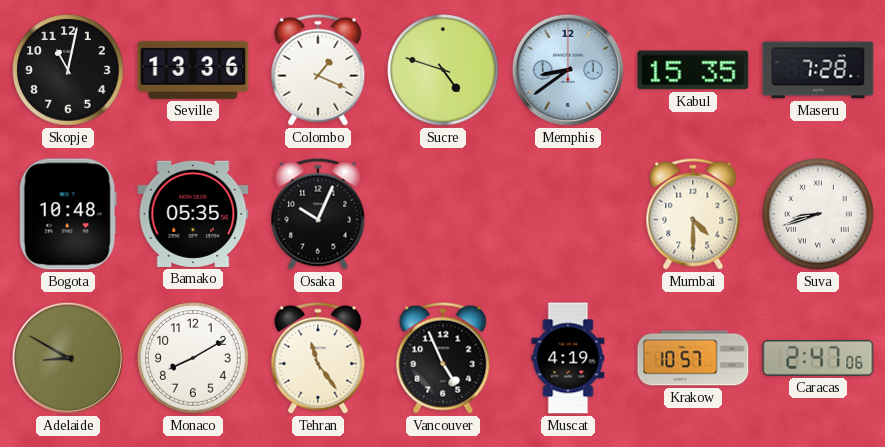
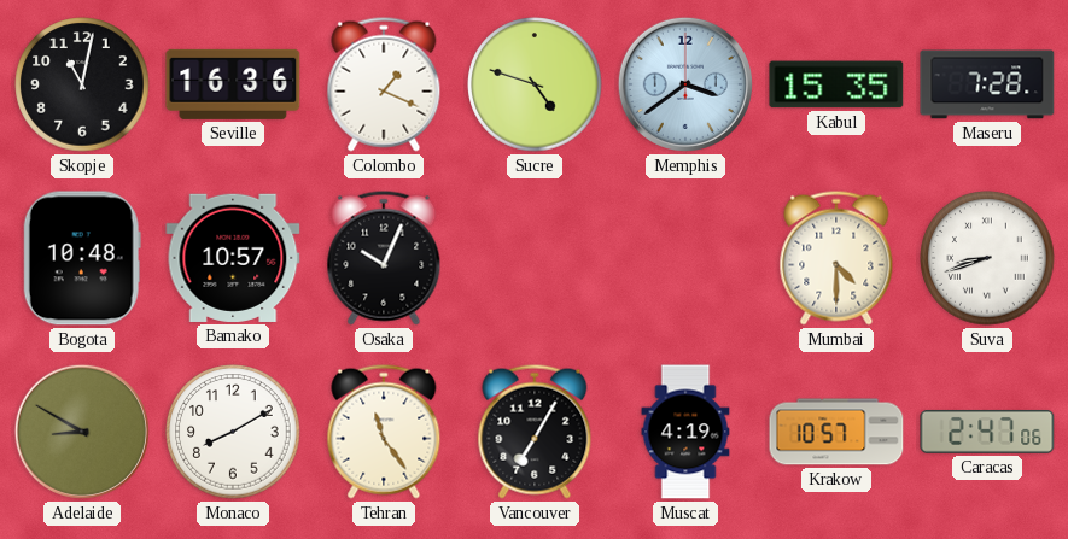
Seville: 13:36 -> 16:36
Memphis: 8:39 -> 3:39
Bamako: 05:35 -> 10:57
Vancouver: 4:56 -> 7:05
